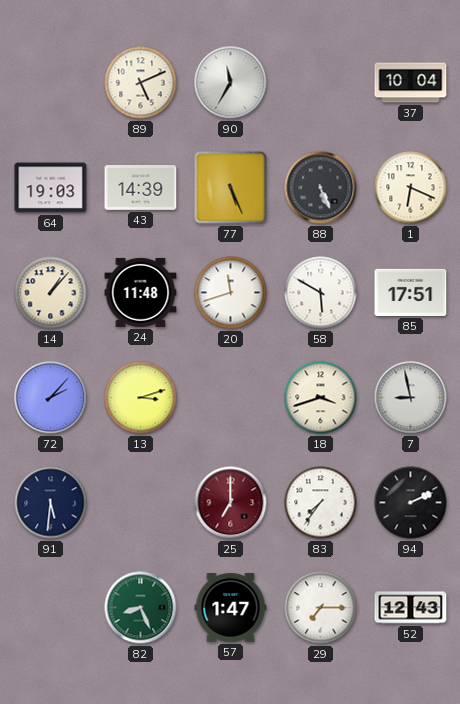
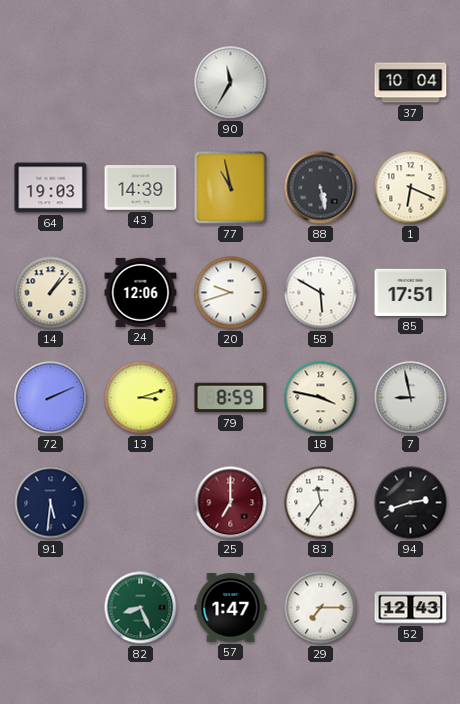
89: 5:11 -> none
77: 5:26 -> 10:58
88: 5:26 -> 5:28
24: 11:48 -> 12:06
20: 11:42 -> 9:42
72: 2:07 -> 2:11
79: none -> 8:59
18: 3:42 -> 3:47
83: 7:36 -> 11:36
94: 2:11 -> 2:42
